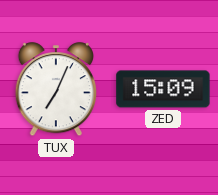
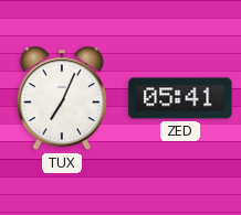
ZED: 15:09 -> 05:41
